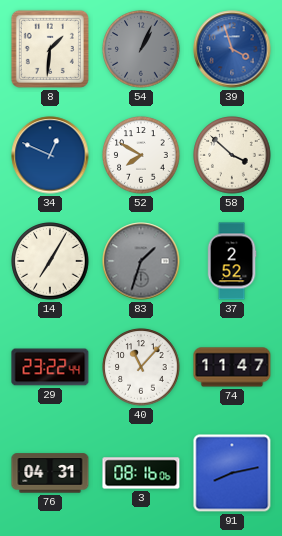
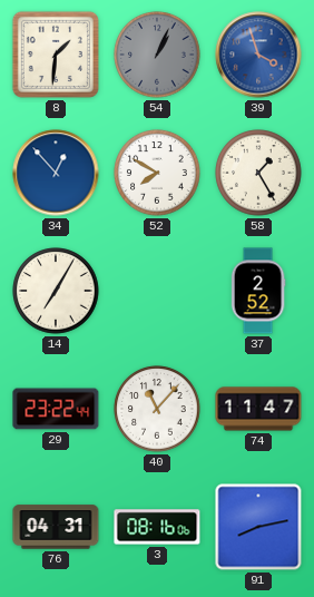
34: 12:49 -> 12:53
58: 3:52 -> 1:25
83: 1:33 -> none
